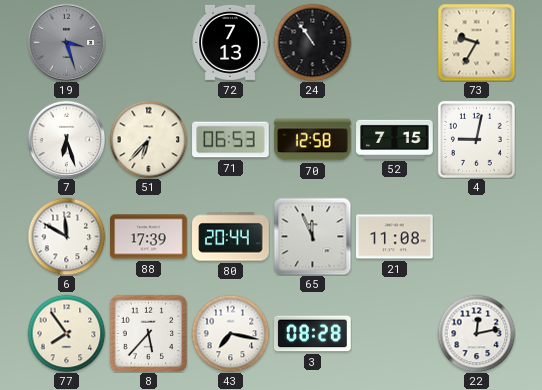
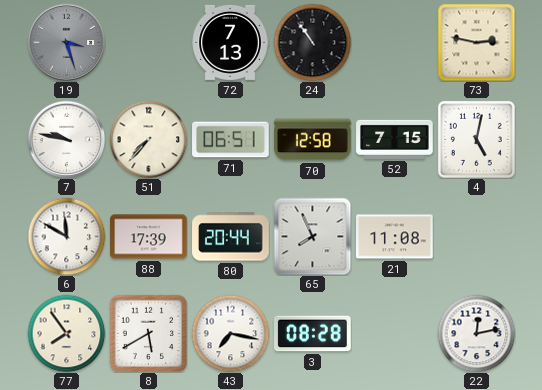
73: 9:35 -> 2:47
7: 6:27 -> 9:47
51: 6:37 -> 7:37
71: 06:53 -> 06:51
4: 9:02 -> 5:02
65: 11:56 -> 7:56
8: 5:37 -> 5:40
